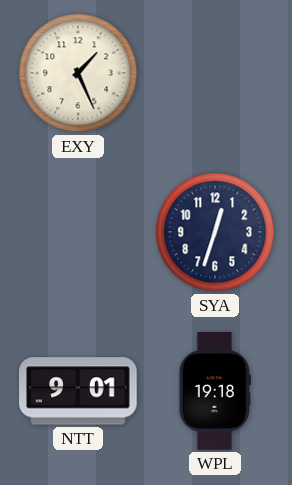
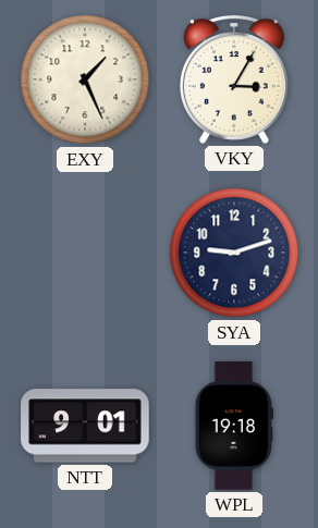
VKY: none -> 3:05
SYA: 12:33 -> 9:12
